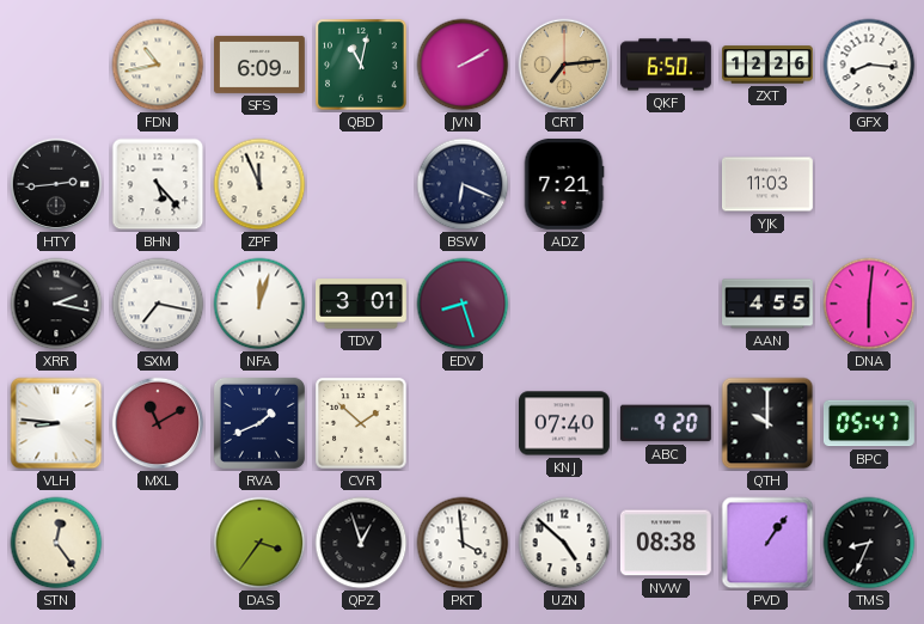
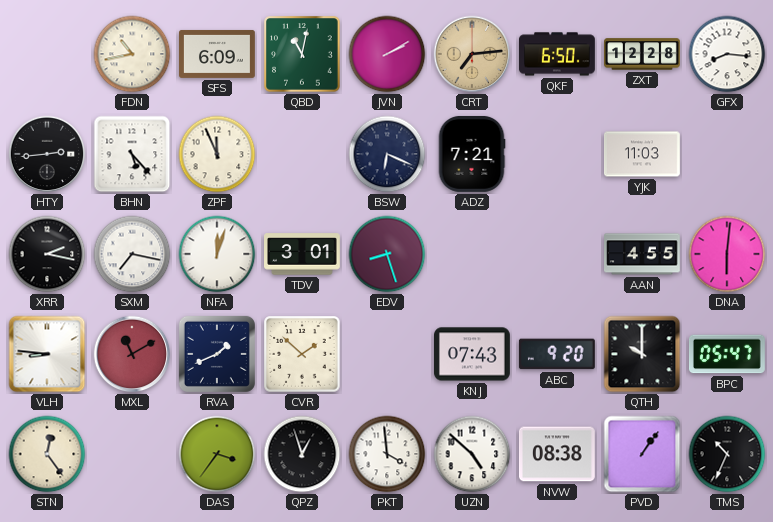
ZXT: 12:26 -> 12:28
KNJ: 07:40 -> 07:43
TMS: 8:34 -> 10:34
